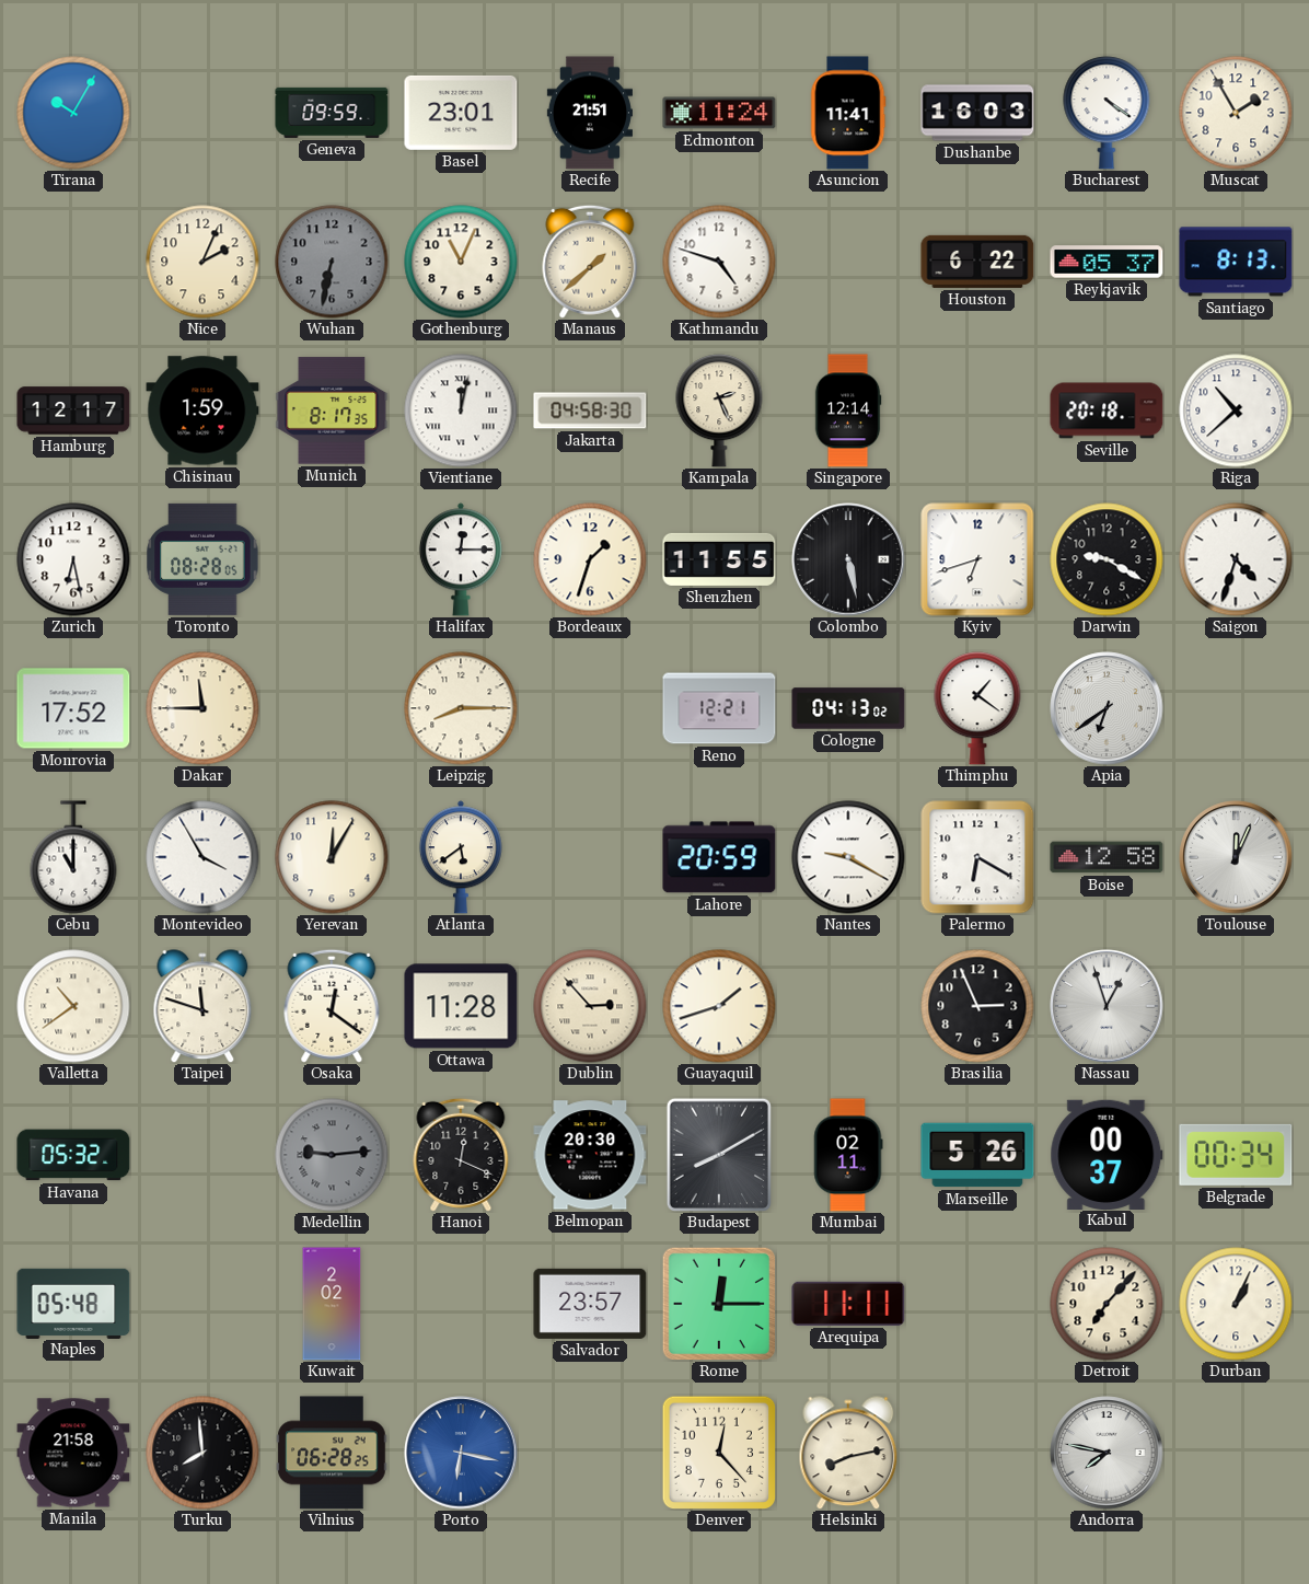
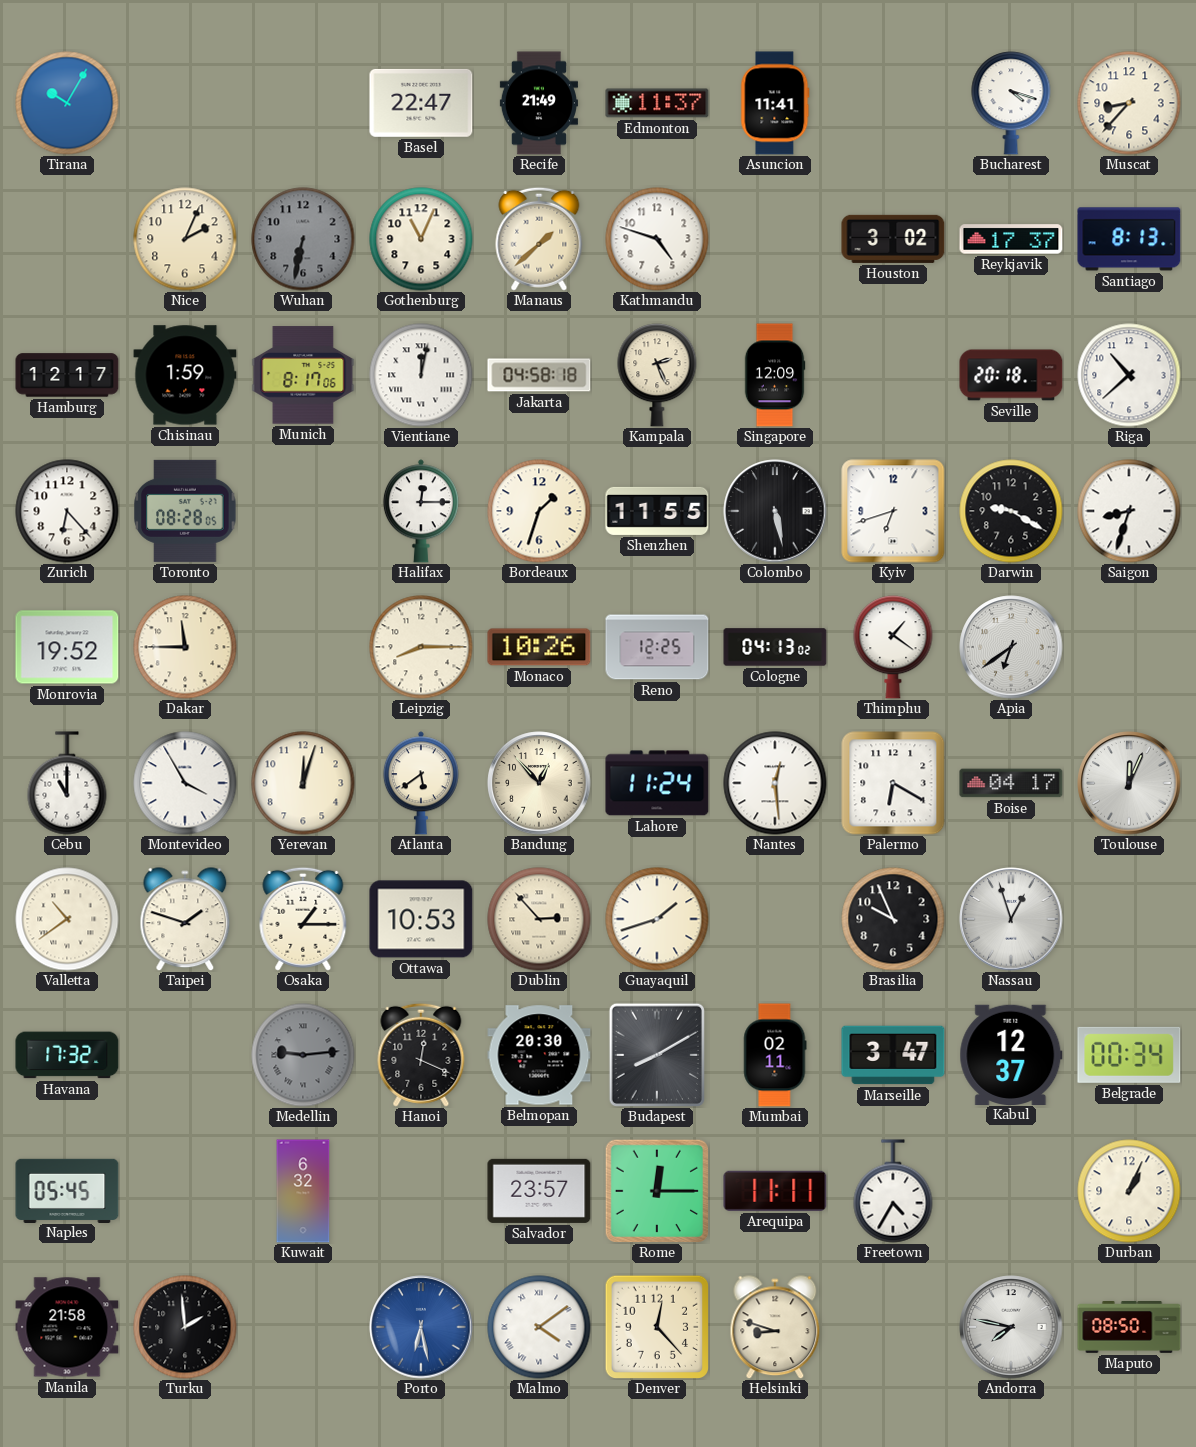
Geneva: 09:59 -> none
Basel: 23:01 -> 22:47
Recife: 21:51 -> 21:49
Edmonton: 11:24 -> 11:37
Dushanbe: 16:03 -> none
Bucharest: 4:21 -> 4:18
Muscat: 1:55 -> 8:37
Houston: 6:22 -> 3:02
Reykjavik: 05:37 -> 17:37
Munich: 8:17:35 -> 8:17:06
Jakarta: 04:58:30 -> 04:58:18
Singapore: 12:14 -> 12:09
Zurich: 6:28 -> 6:23
Saigon: 4:33 -> 8:33
Monrovia: 17:52 -> 19:52
Monaco: none -> 10:26
Reno: 12:21 -> 12:25
Yerevan: 12:05 -> 12:03
Bandung: none -> 12:53
Lahore: 20:59 -> 11:24
Nantes: 9:20 -> 12:29
Boise: 12:58 -> 04:17
Taipei: 11:48 -> 1:48
Osaka: 12:21 -> 1:15
Ottawa: 11:28 -> 10:53
Brasilia: 2:56 -> 9:56
Havana: 05:32 -> 17:32
Marseille: 5:26 -> 3:47
Kabul: 00:37 -> 12:37
Naples: 05:48 -> 05:45
Kuwait: 2:02 -> 6:32
Freetown: none -> 4:35
Detroit: 7:07 -> none
Turku: 7:59 -> 1:59
Vilnius: 06:28 -> none
Porto: 6:17 -> 6:28
Malmo: none -> 4:09
Helsinki: 8:13 -> 8:48
Maputo: none -> 08:50
